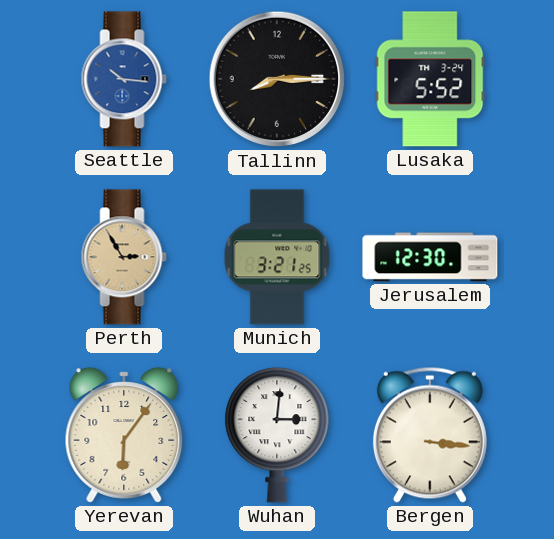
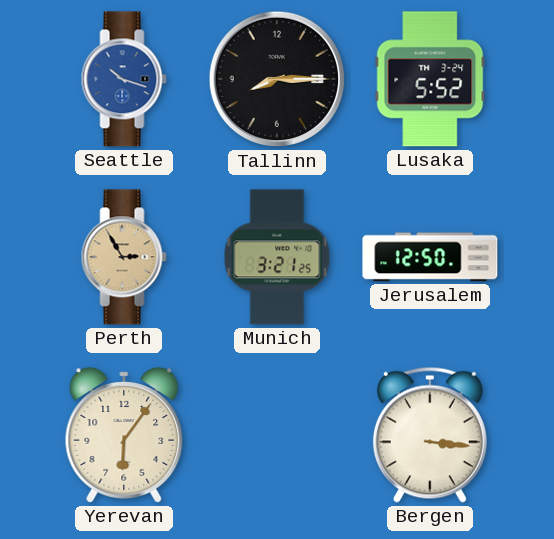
Seattle: 10:16 -> 10:18
Jerusalem: 12:30 -> 12:50
Wuhan: 3:01 -> none
